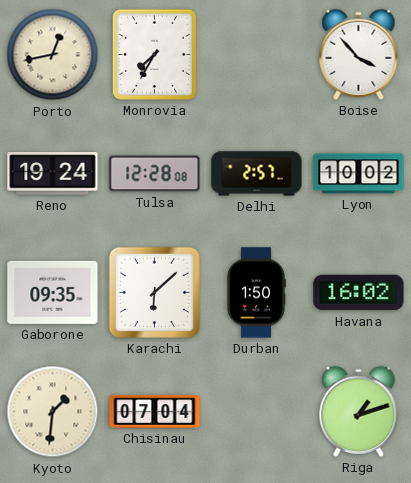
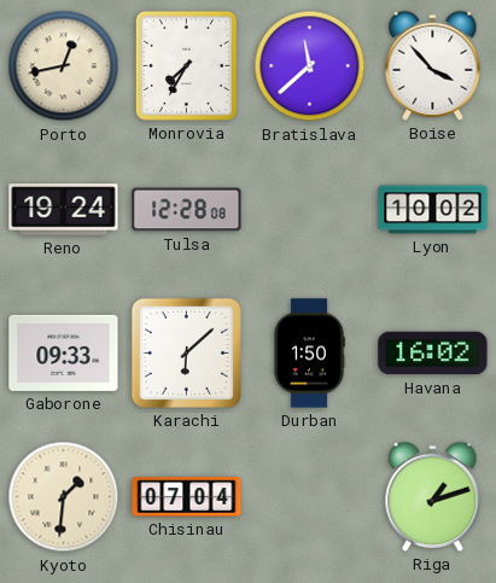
Bratislava: none -> 11:38
Delhi: 2:57 -> none
Gaborone: 09:35 -> 09:33
